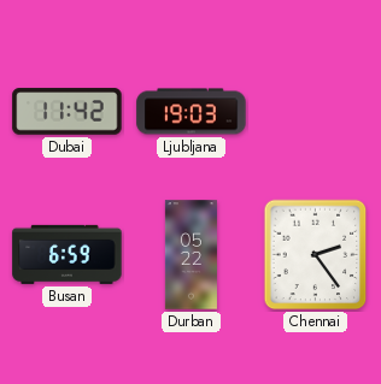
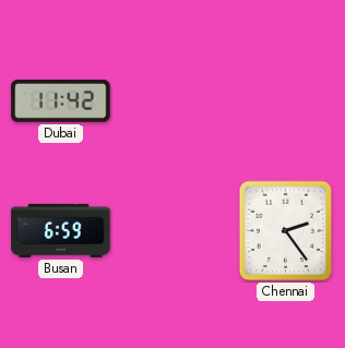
Ljubljana: 19:03 -> none
Durban: 05:22 -> none
